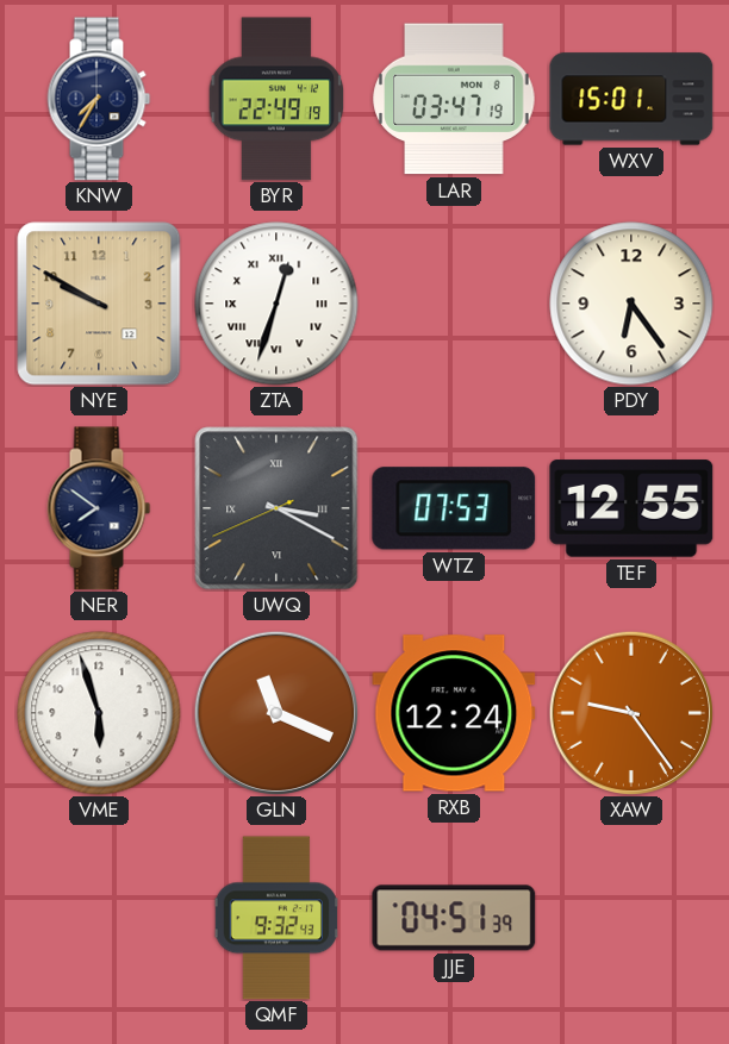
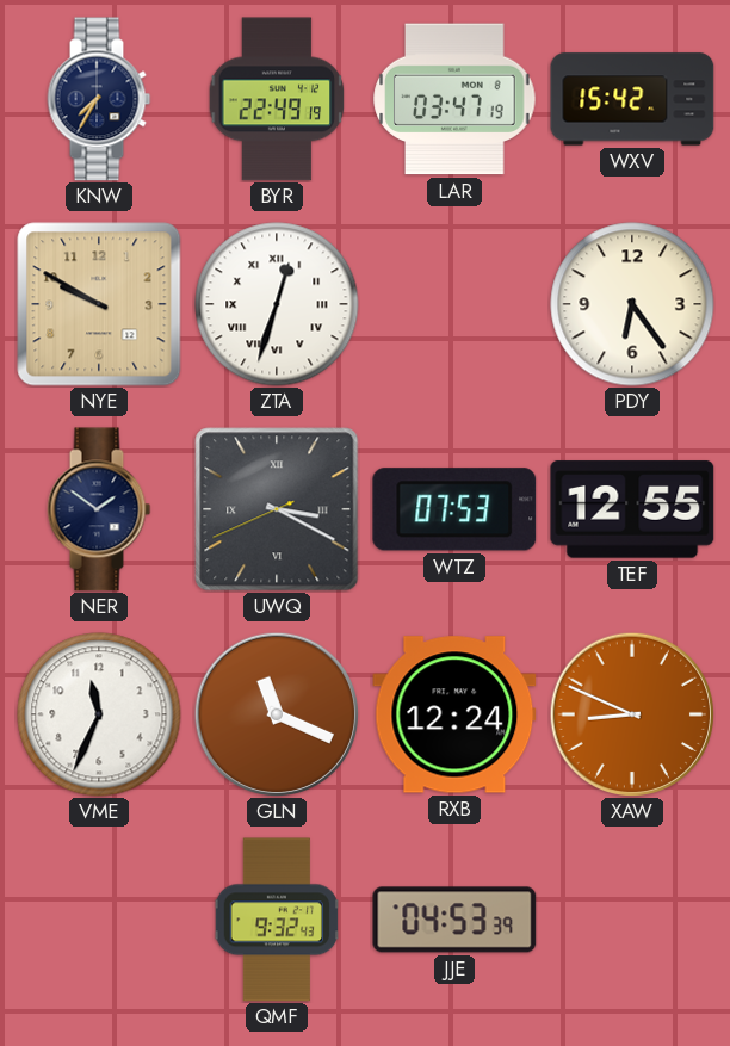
WXV: 15:01 -> 15:42
NER: 7:51 -> 1:51
VME: 5:57 -> 11:34
XAW: 9:24 -> 8:49
JJE: 04:51 -> 04:53
